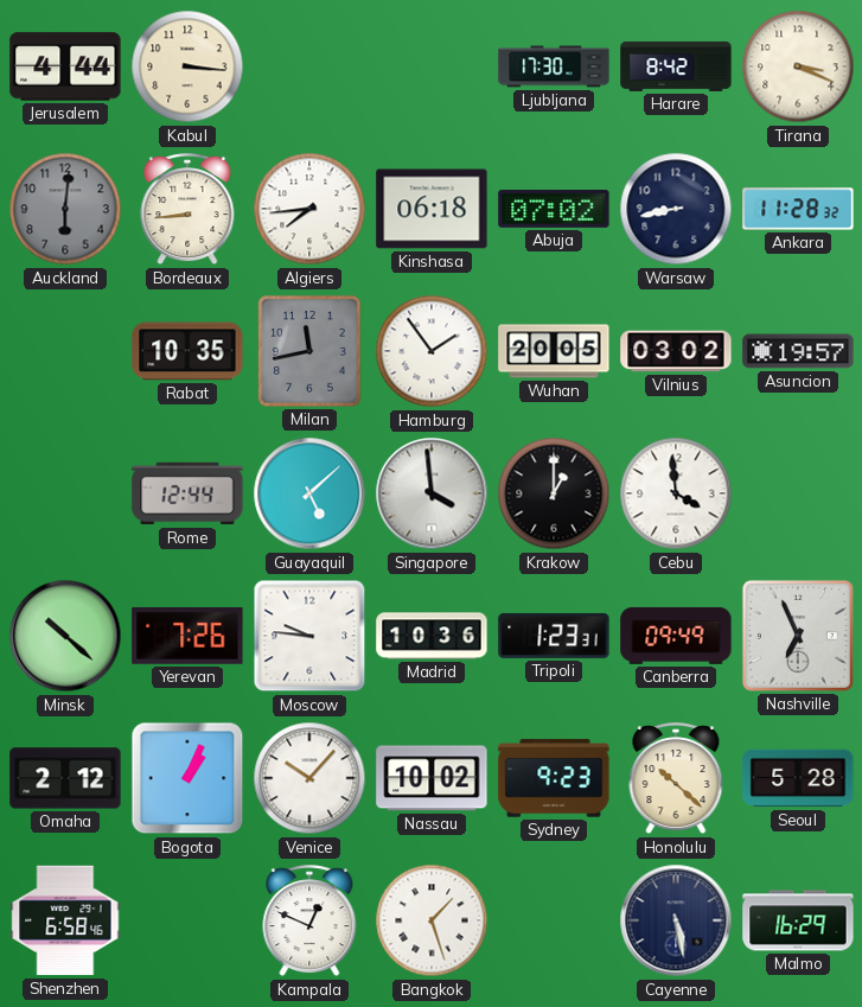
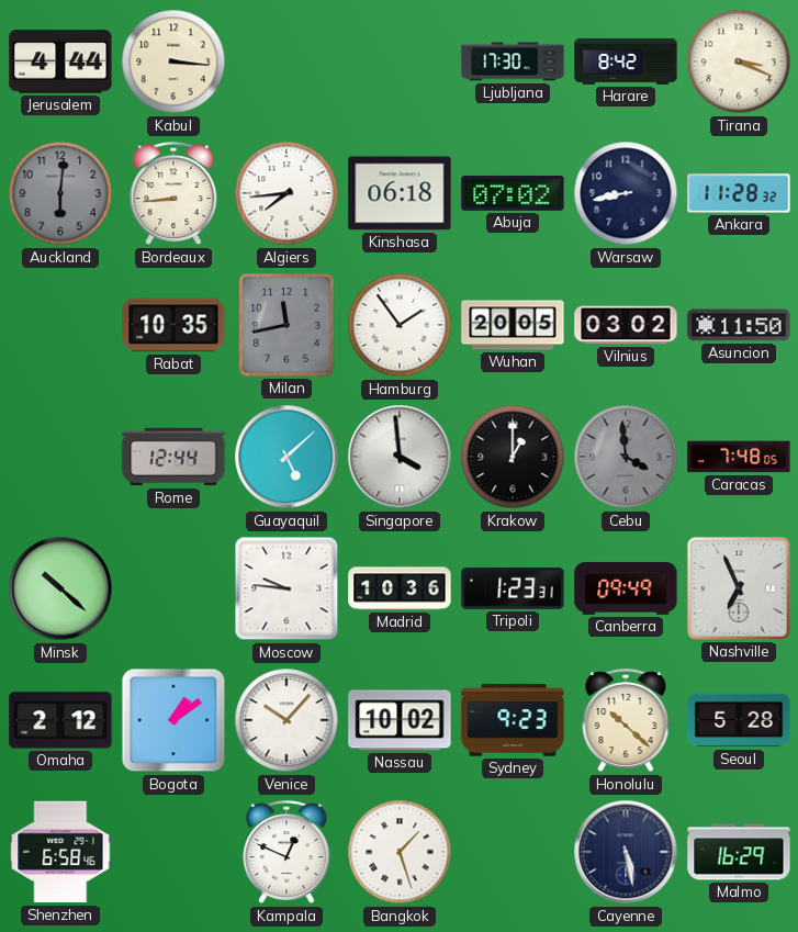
Asuncion: 19:57 -> 11:50
Cebu dial: white -> grey
Caracas: none -> 7:48
Yerevan: 7:26 -> none
Bogota: 1:04 -> 1:09
